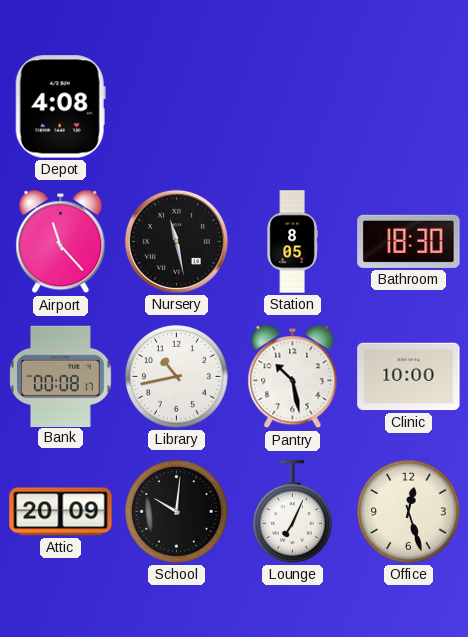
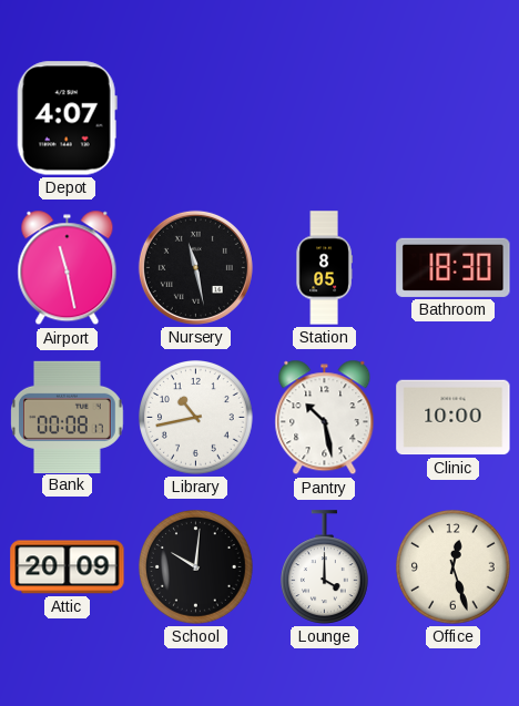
Depot: 4:08 -> 4:07
Airport: 11:23 -> 11:28
Lounge: 7:04 -> 4:00
